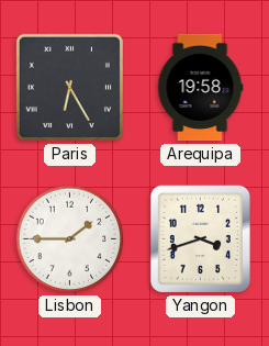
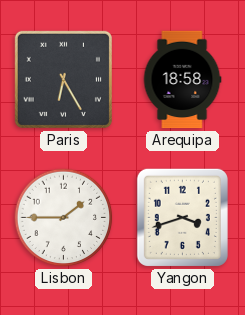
Arequipa: 19:58 -> 18:58
